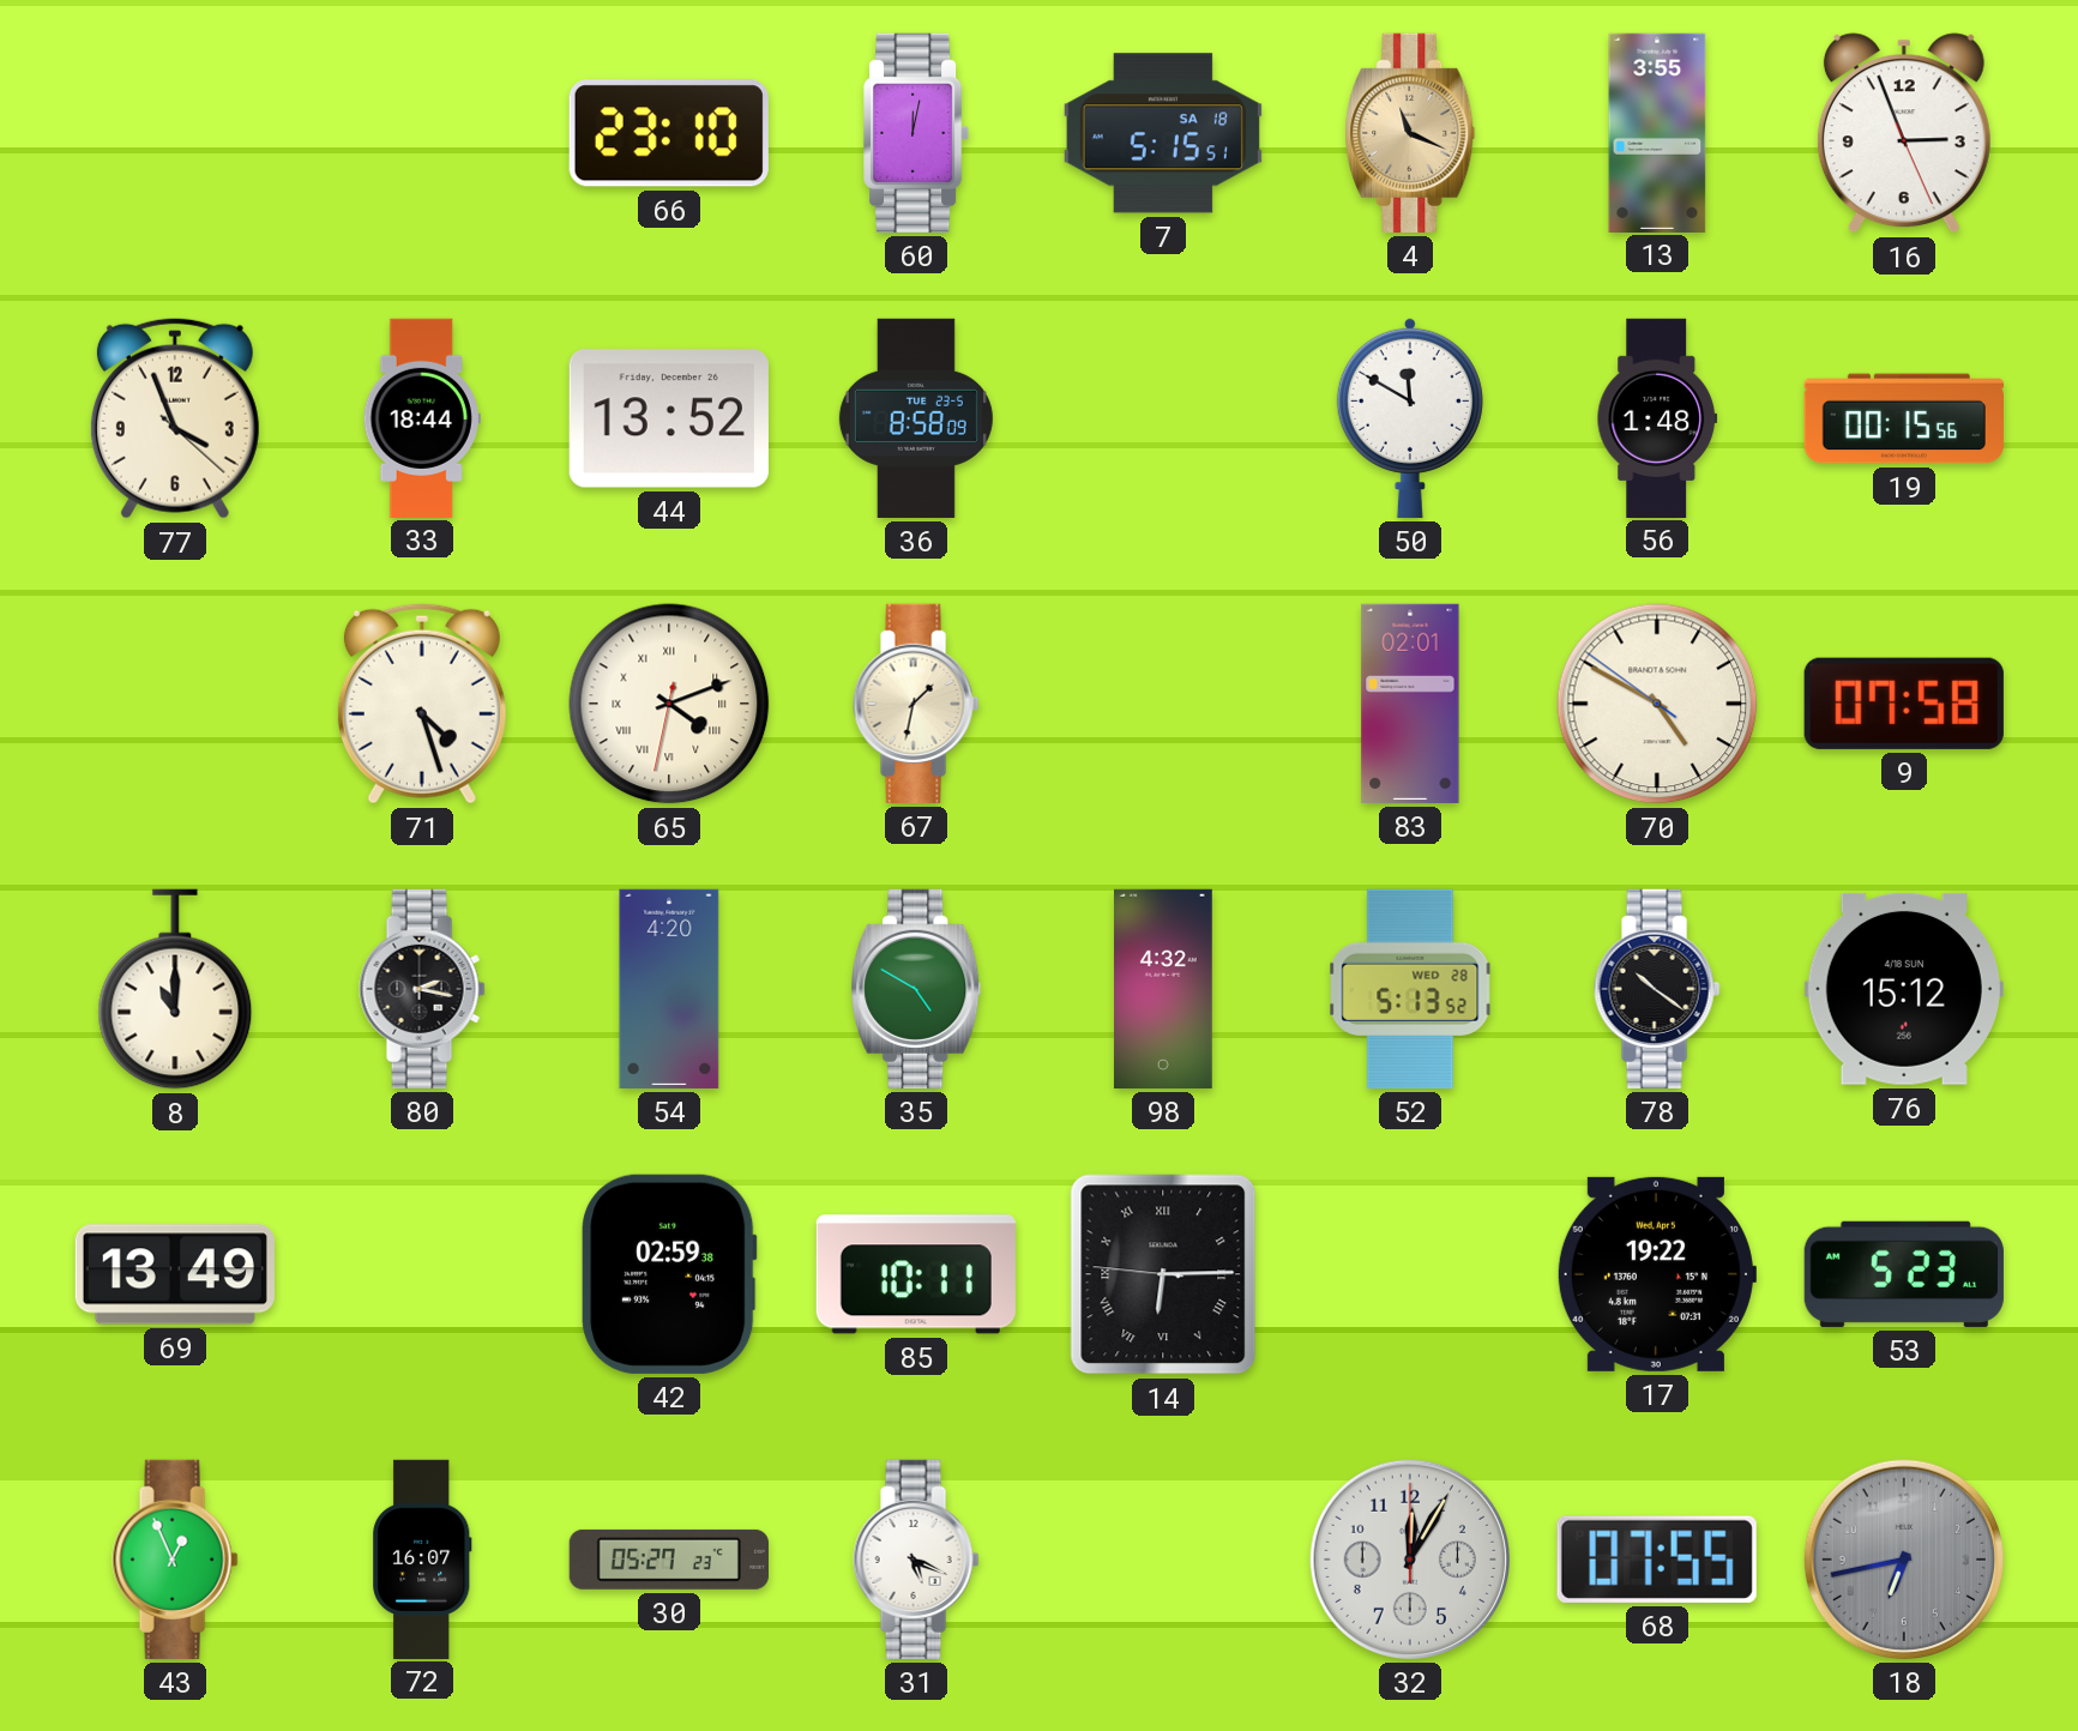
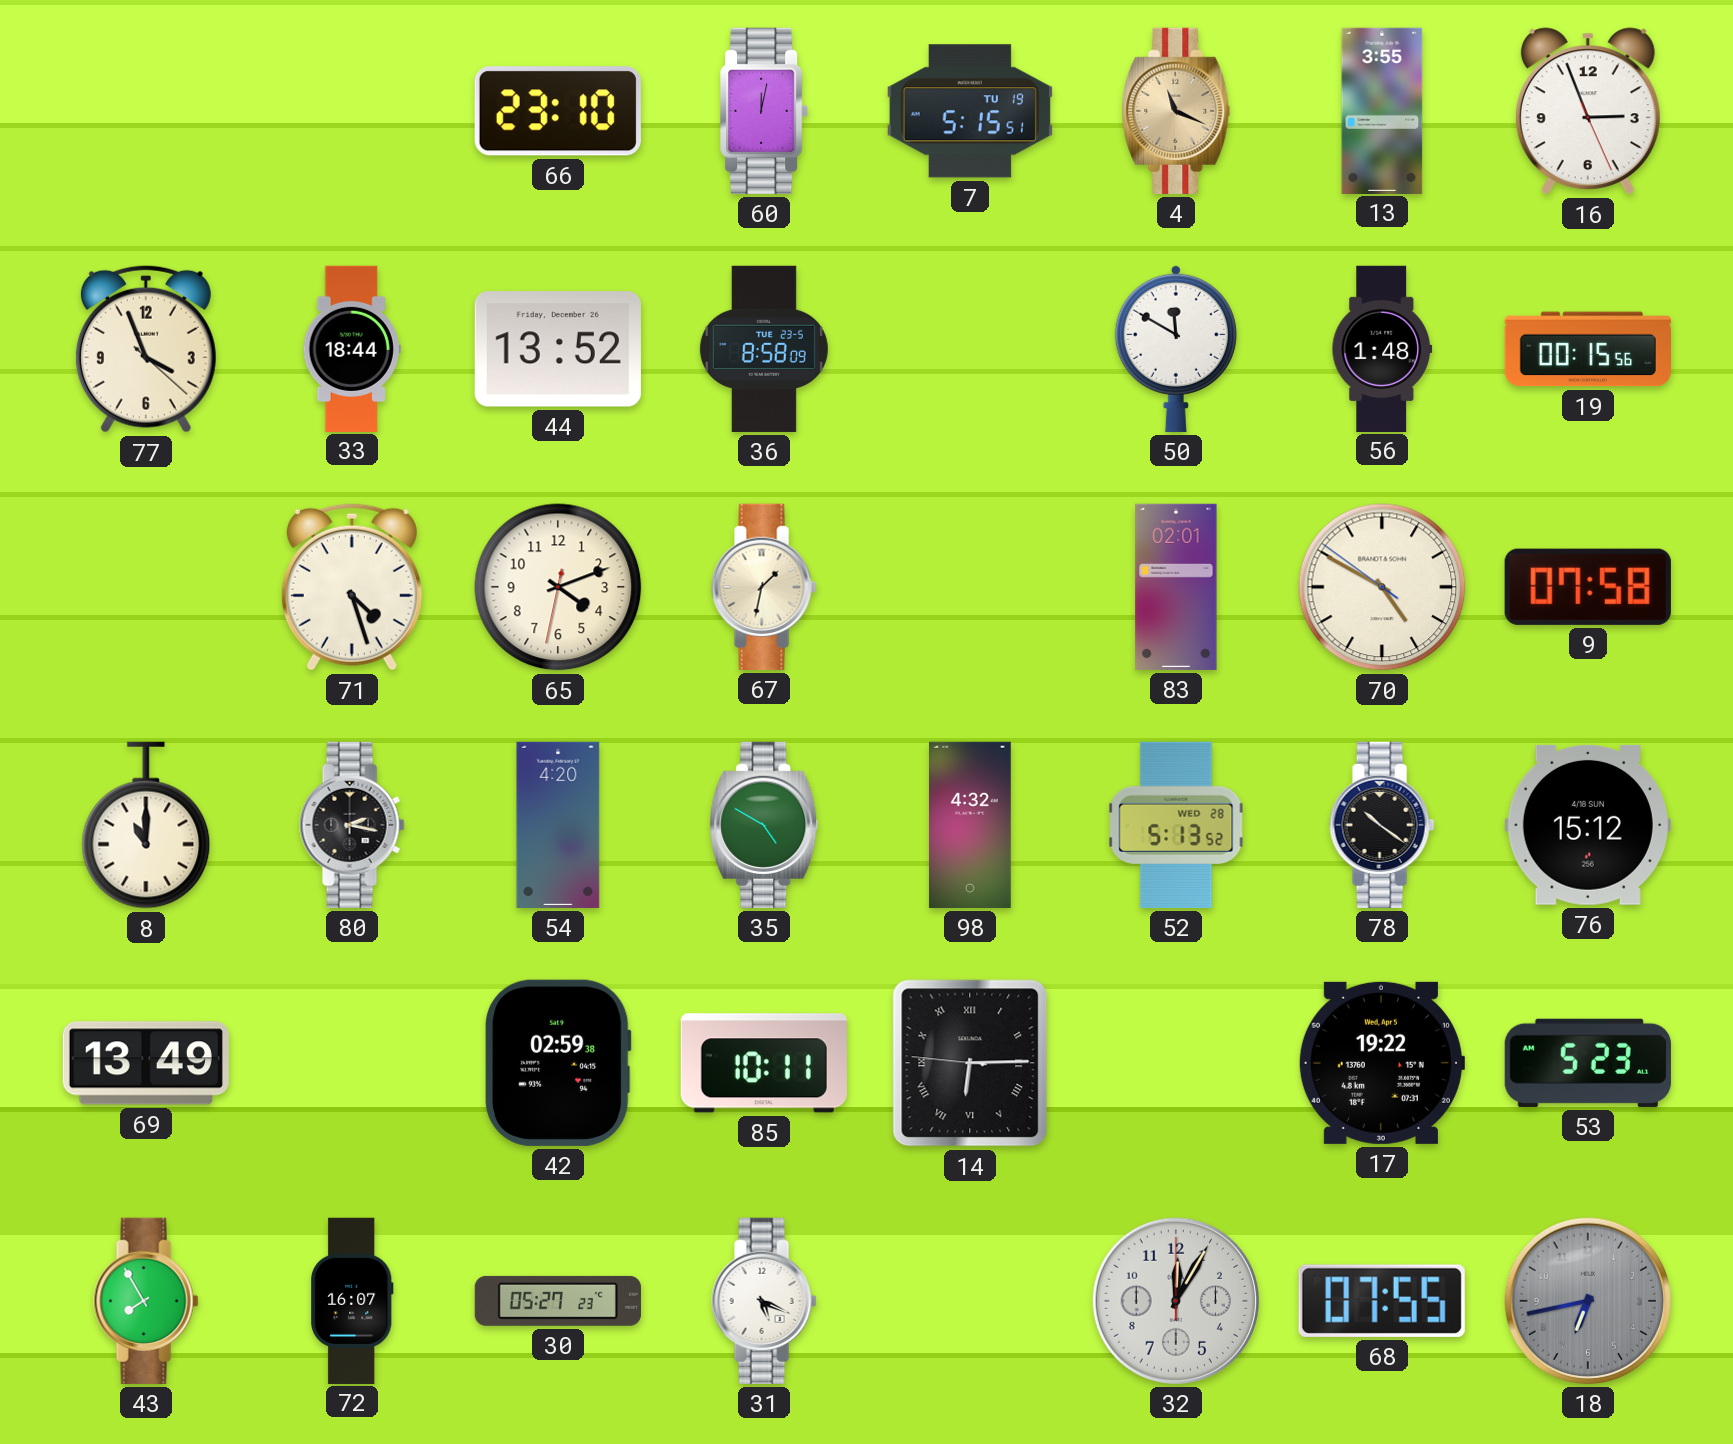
7 date: SA 18 -> TU 19
65 numerals: Roman -> Arabic
43: 12:56 -> 7:55
